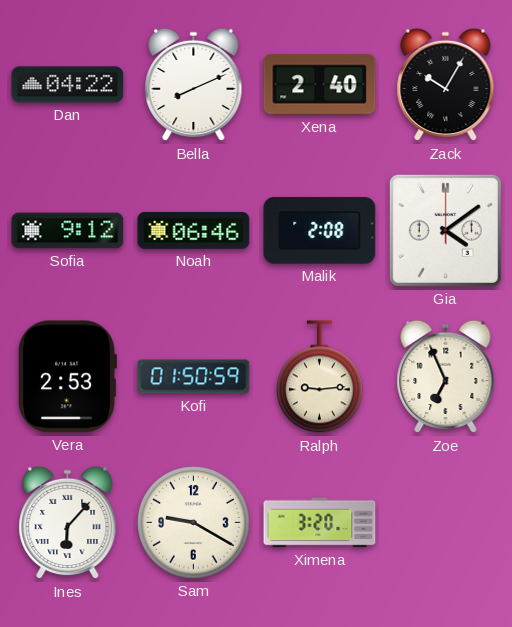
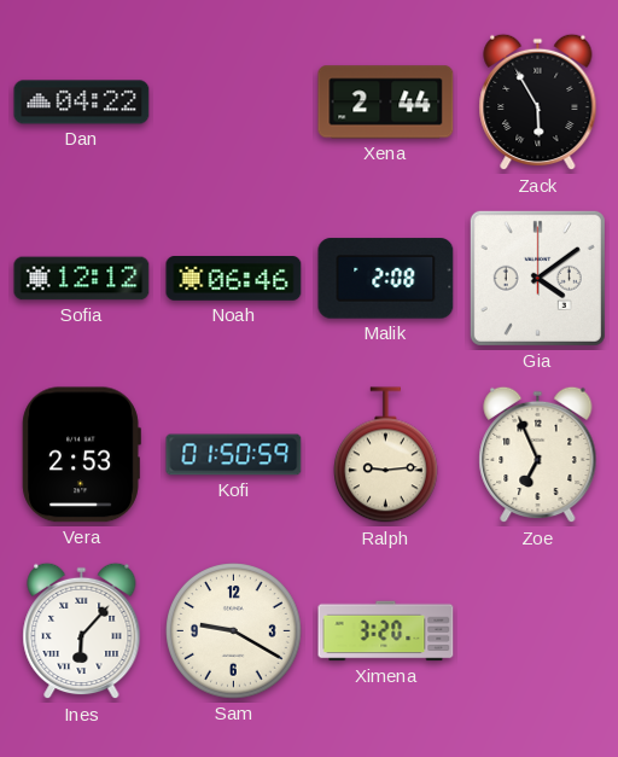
Bella: 8:11 -> none
Xena: 2:40 -> 2:44
Zack: 10:05 -> 5:55
Sofia: 9:12 -> 12:12
